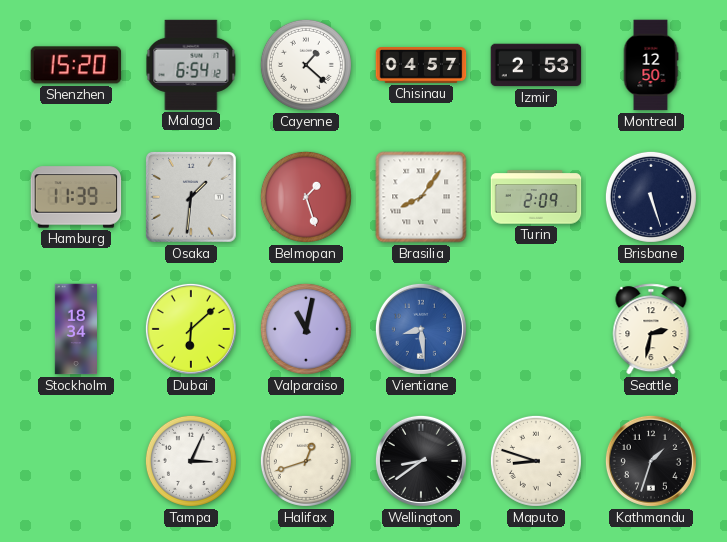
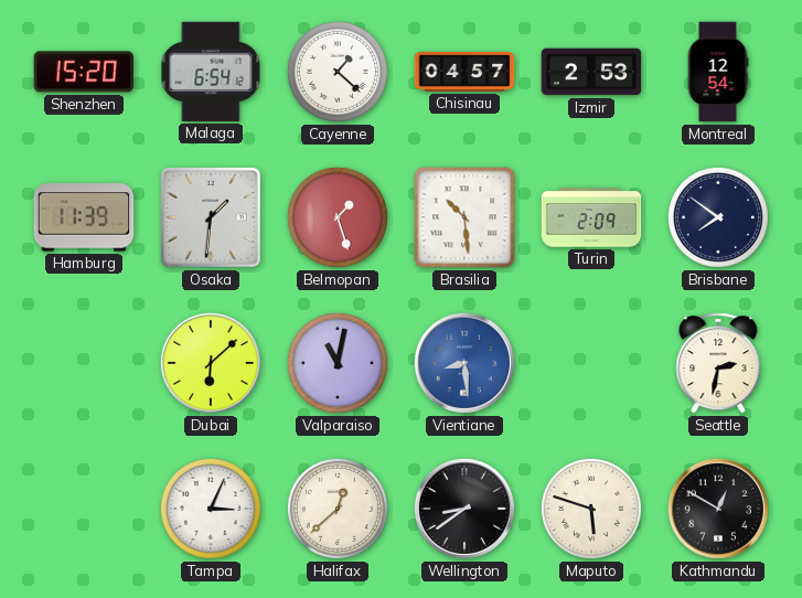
Montreal: 12:50 -> 12:54
Brasilia: 8:06 -> 10:29
Brisbane: 5:27 -> 7:51
Stockholm: 18:34 -> none
Halifax: 12:42 -> 12:38
Maputo: 8:48 -> 5:48
Kathmandu: 1:33 -> 12:50
